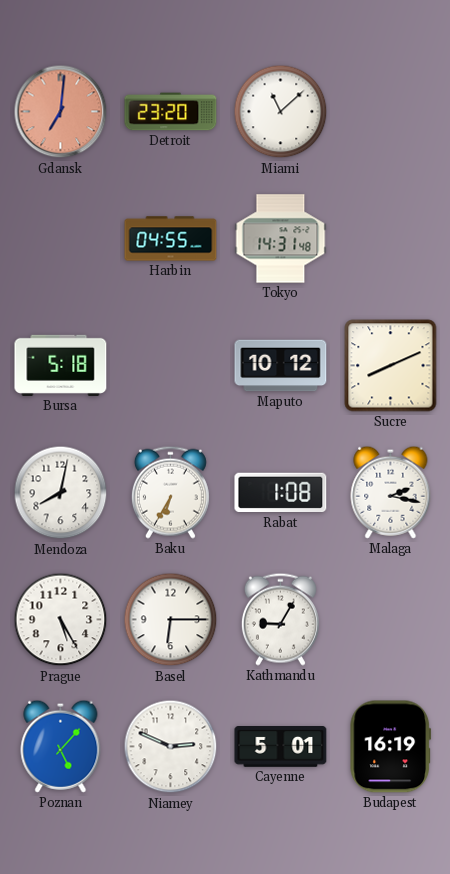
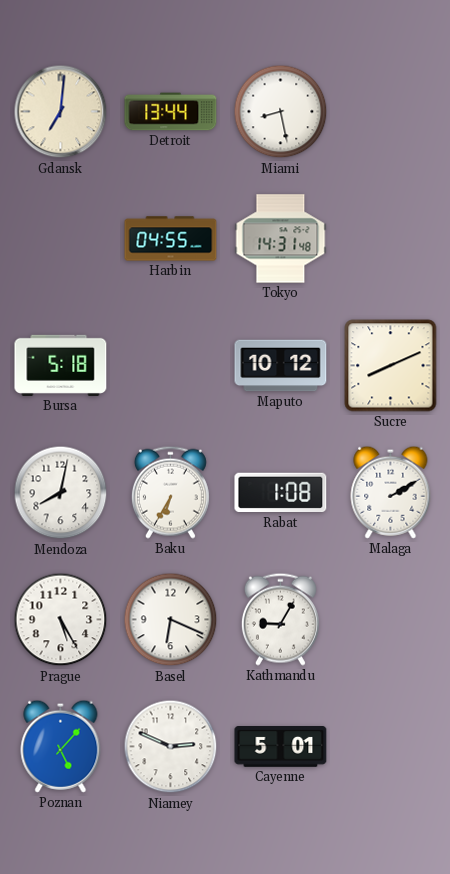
Gdansk dial: salmon -> cream
Detroit: 23:20 -> 13:44
Miami: 11:08 -> 8:28
Malaga: 2:17 -> 2:10
Basel: 6:15 -> 6:19
Budapest: 16:19 -> none
